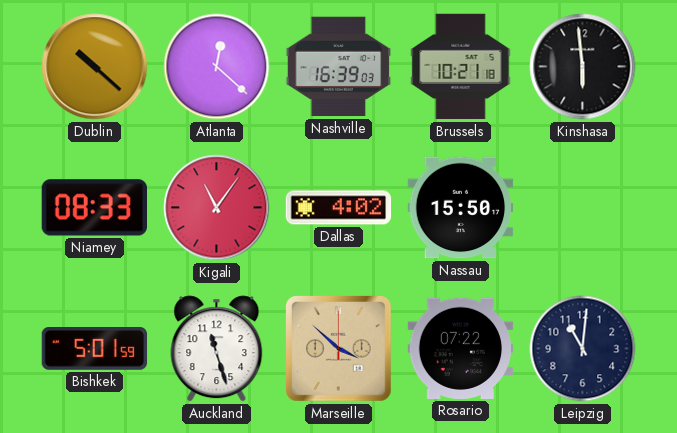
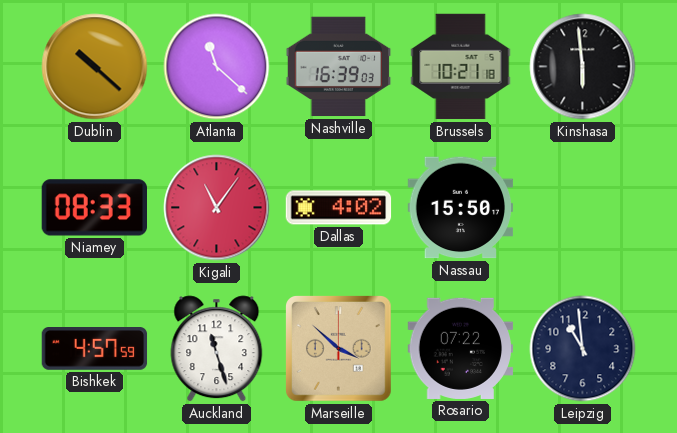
Atlanta: 12:22 -> 11:22
Bishkek: 5:01 -> 4:57
Leipzig: 11:01 -> 10:59
